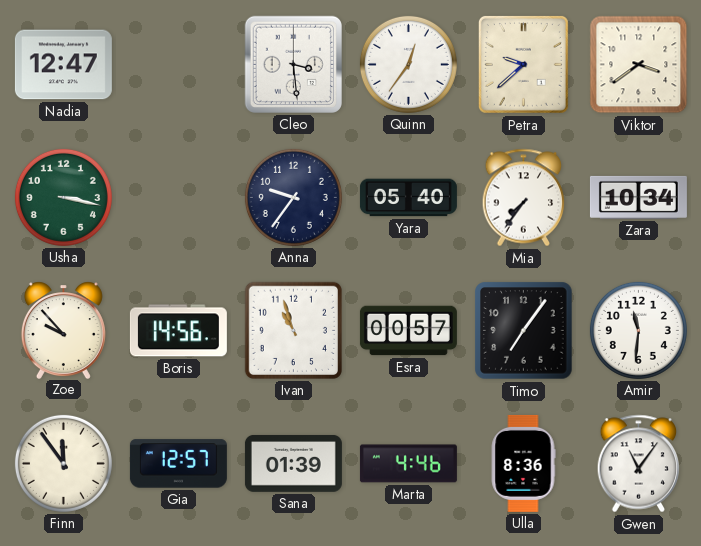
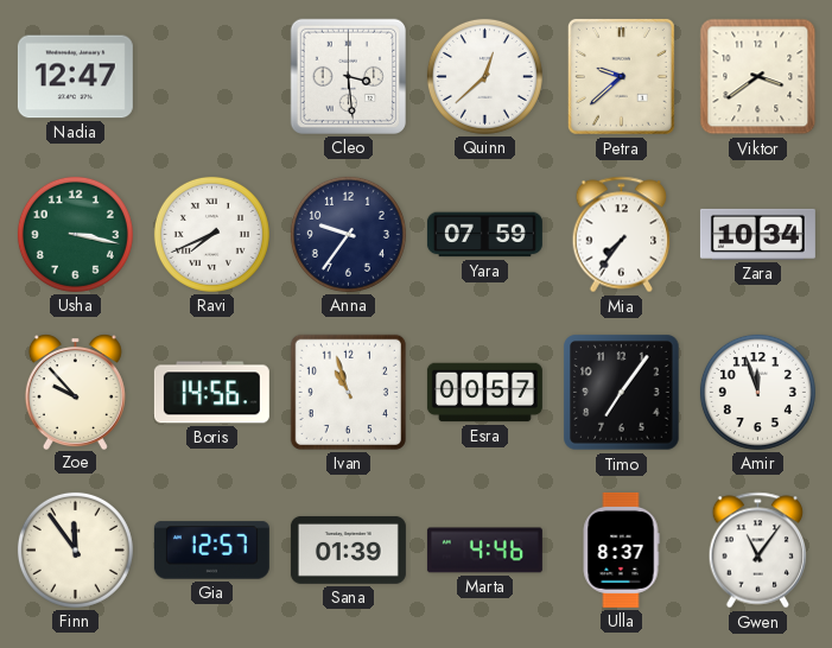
Quinn: 12:36 -> 12:38
Ravi: none -> 7:41
Yara: 05:40 -> 07:59
Amir: 11:31 -> 11:57
Ulla: 8:36 -> 8:37
